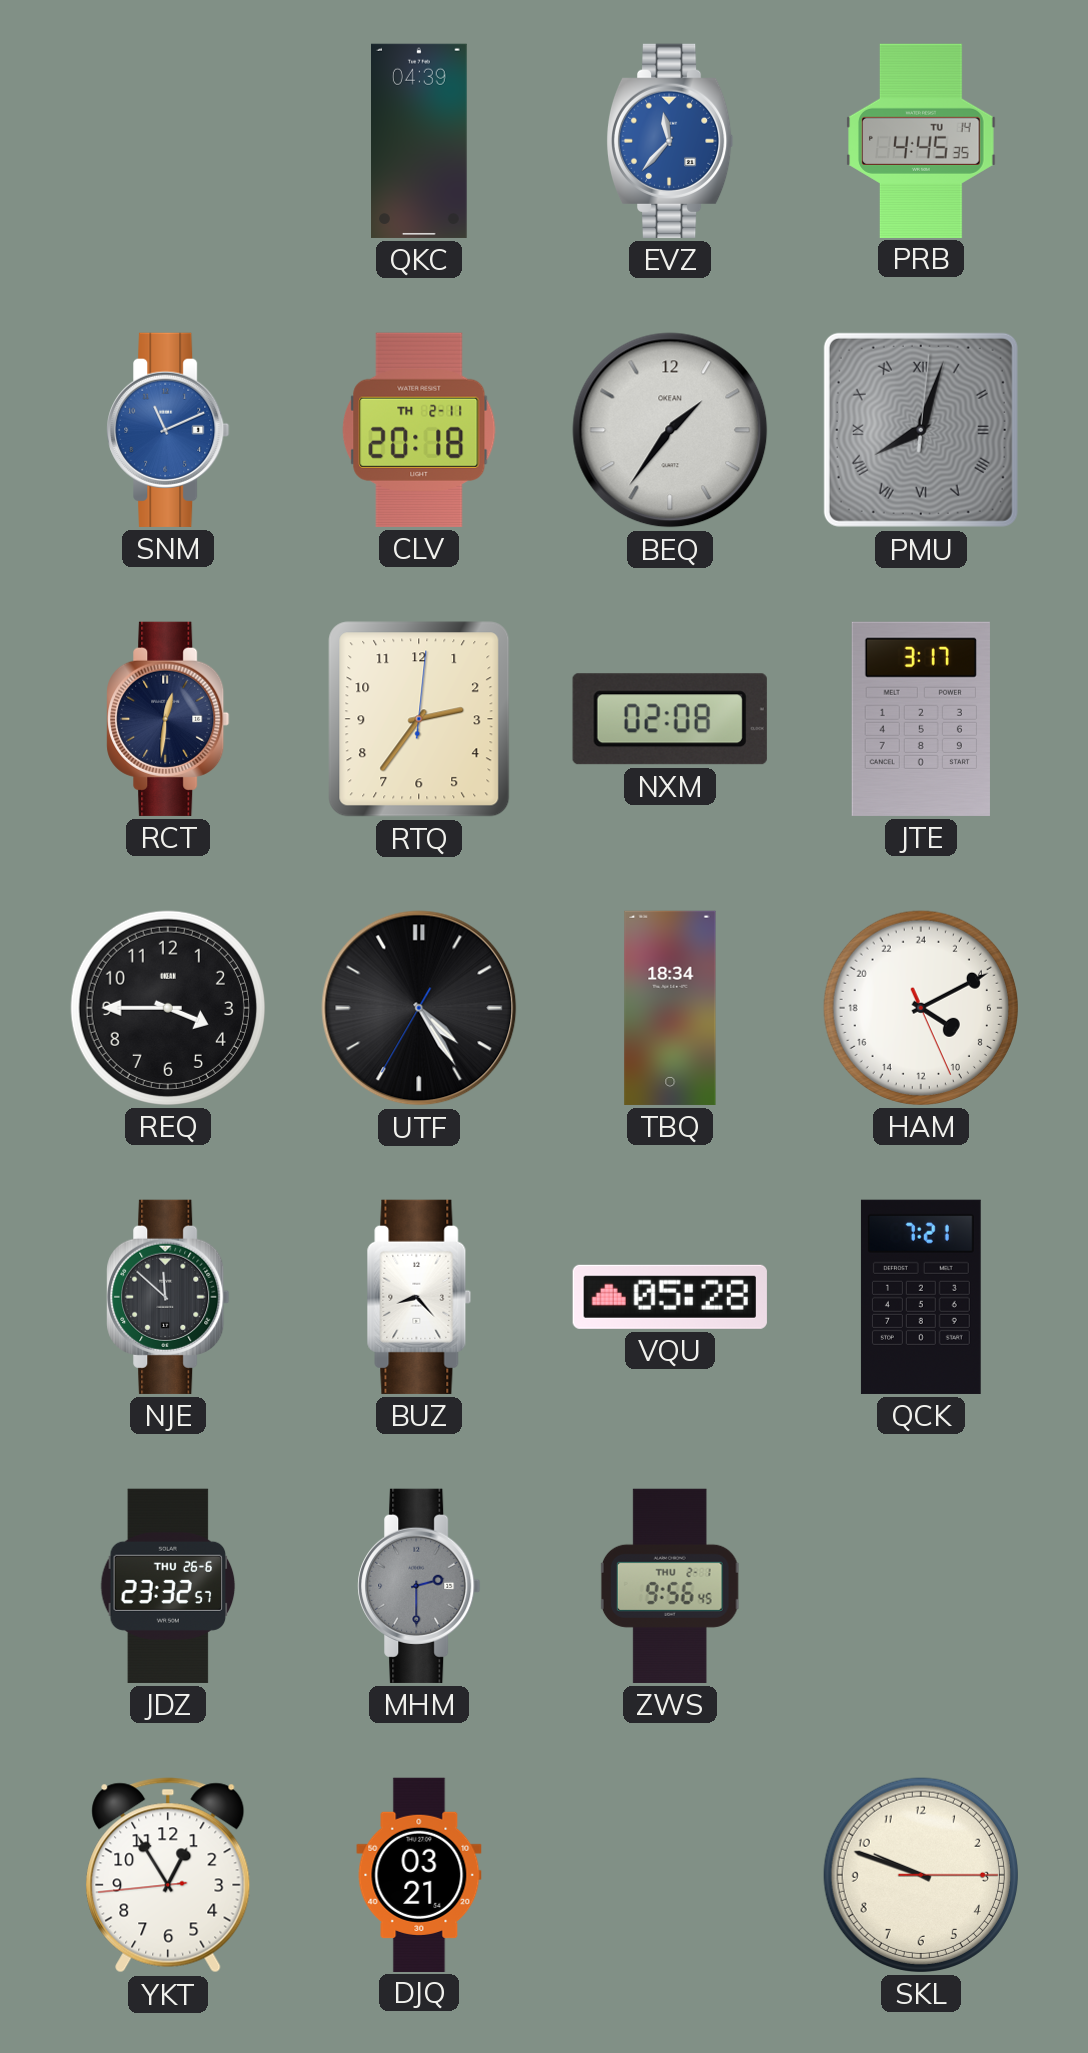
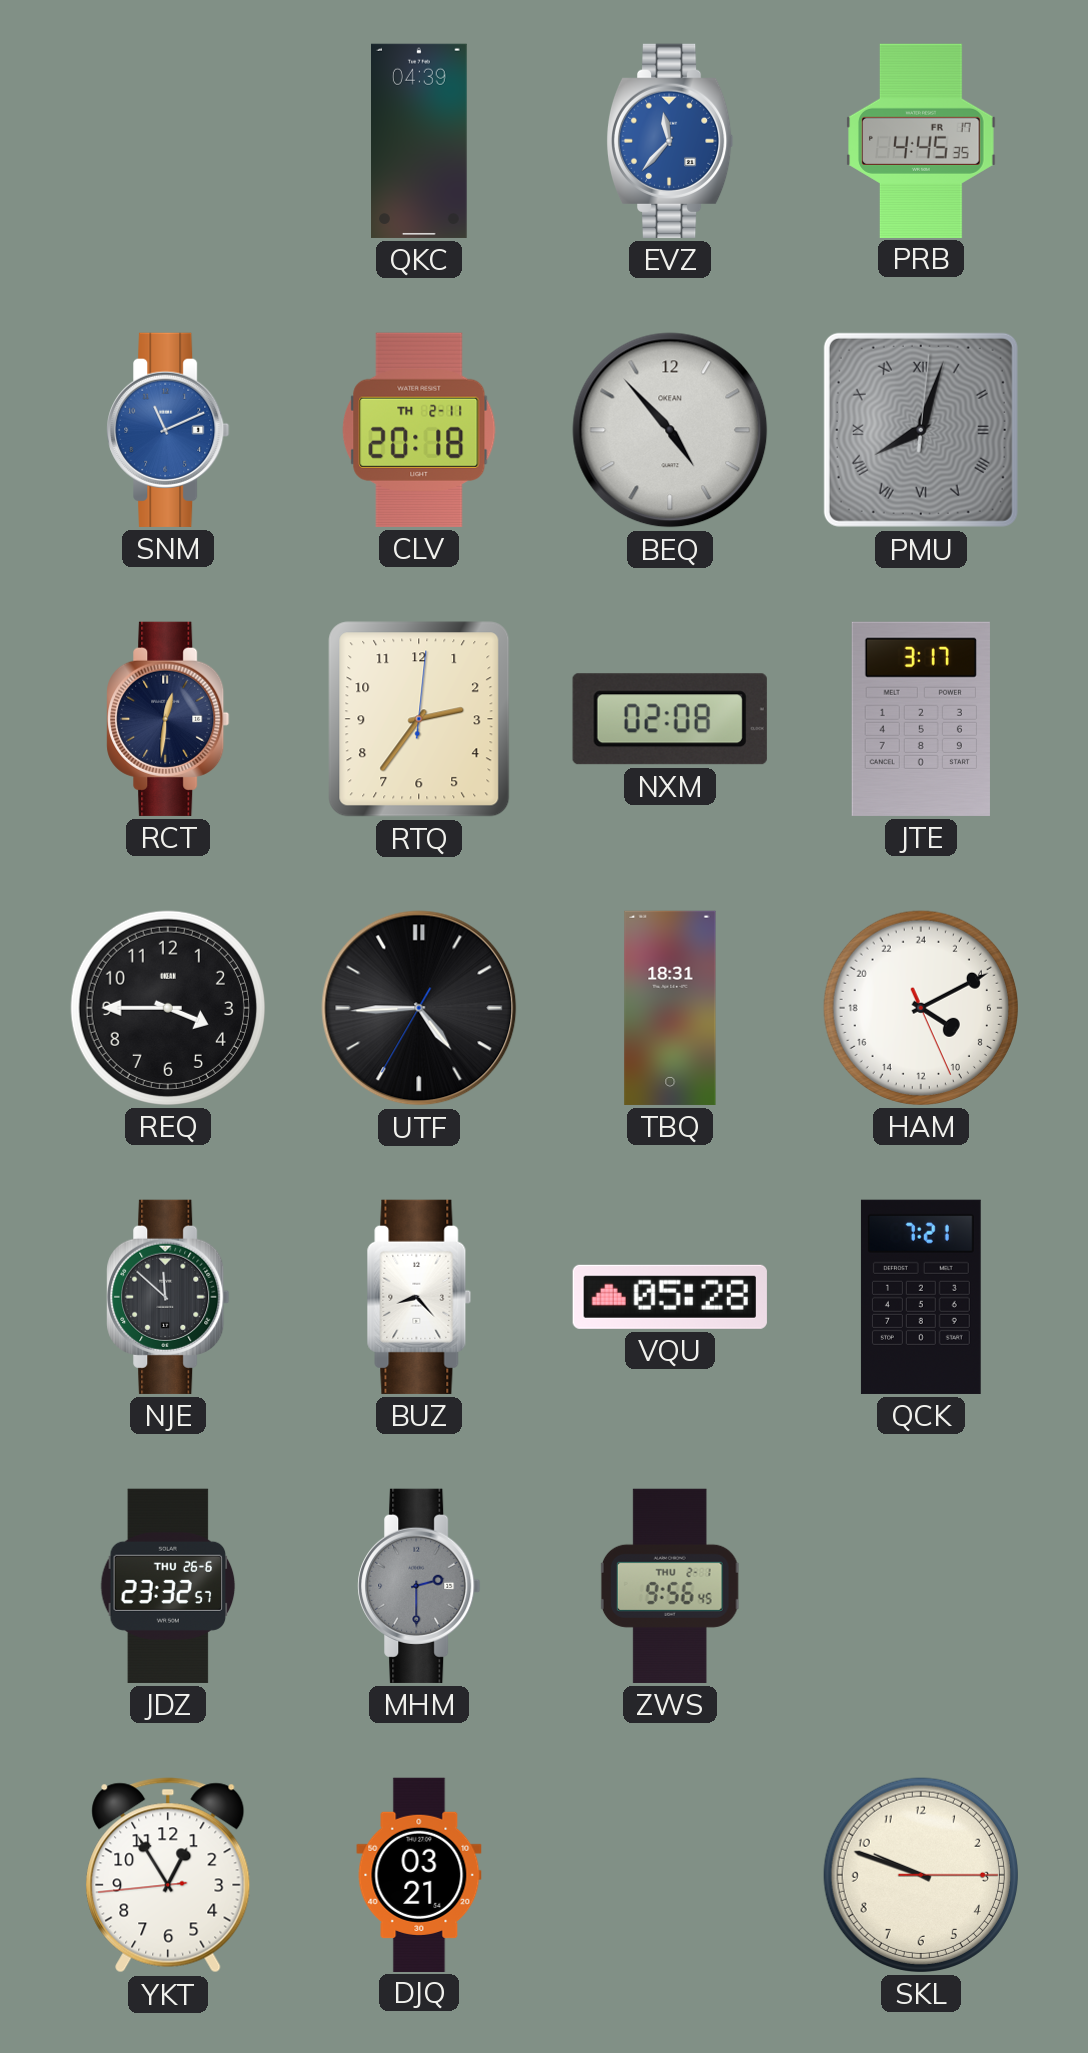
PRB date: TU 14 -> FR 17
BEQ: 1:36 -> 4:53
UTF: 4:24 -> 4:44
TBQ: 18:34 -> 18:31
